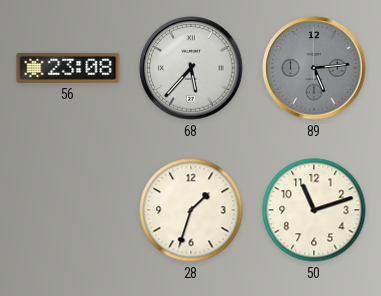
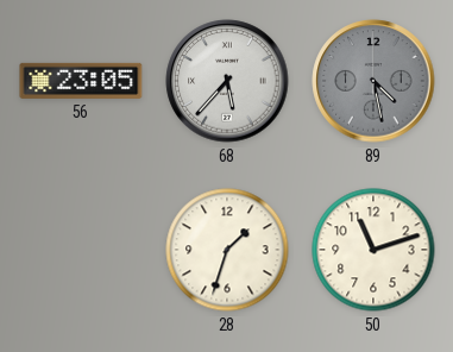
56: 23:08 -> 23:05
89: 5:14 -> 4:28
